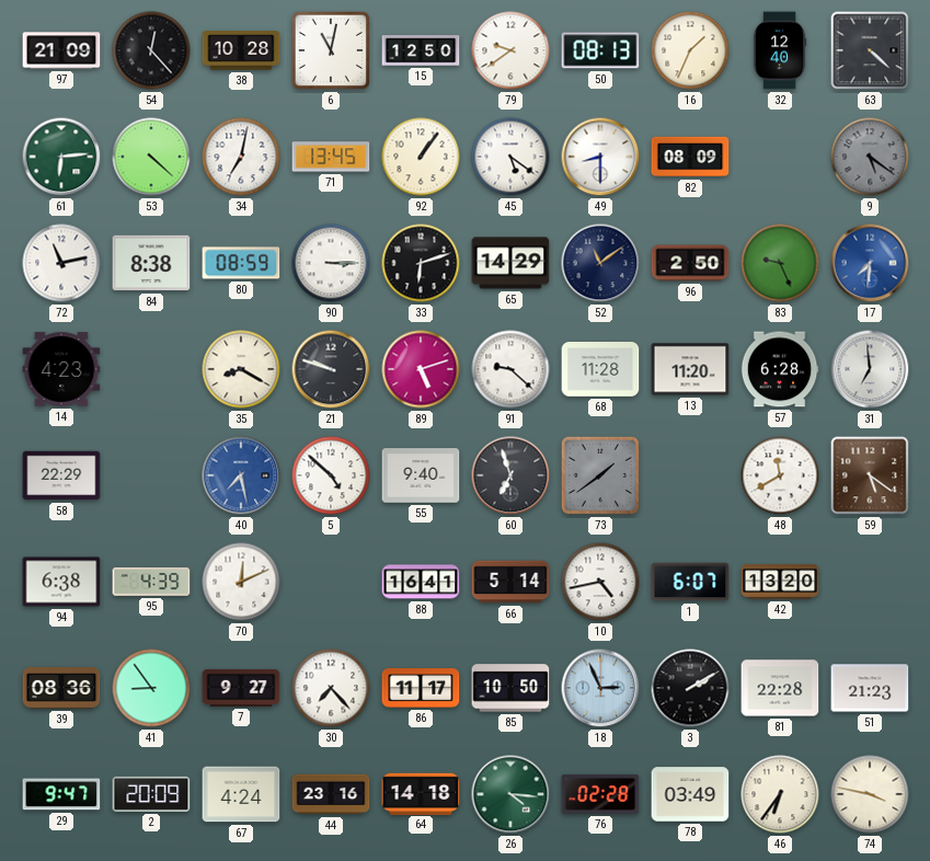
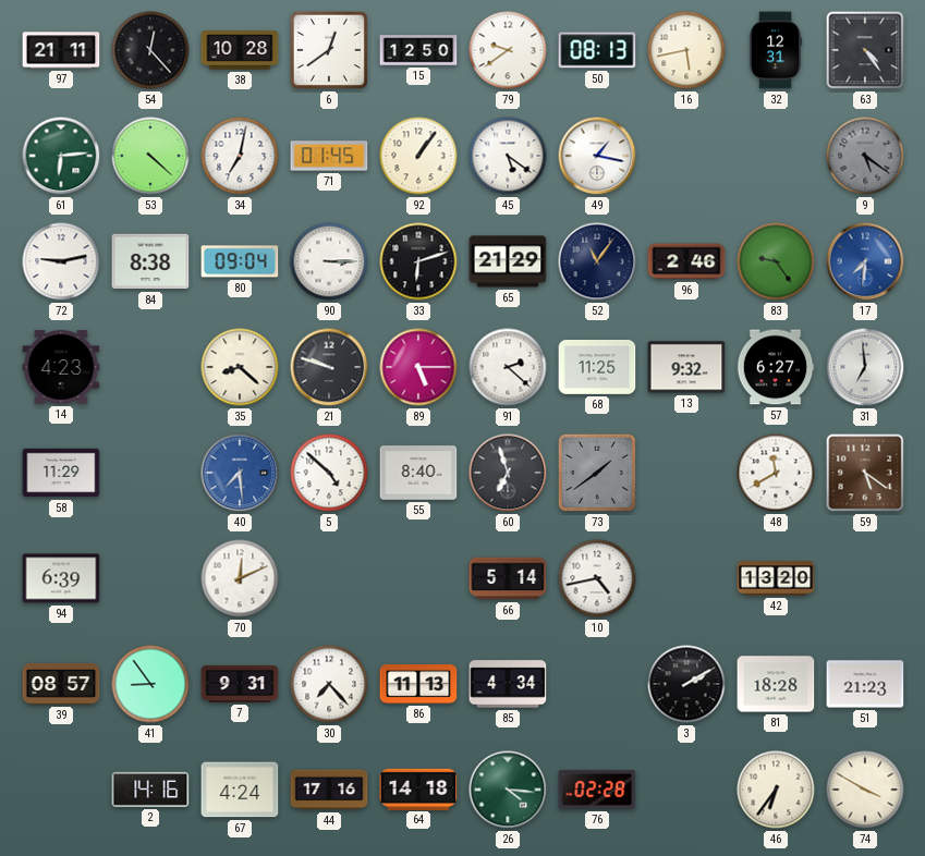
97: 21:09 -> 21:11
6: 11:02 -> 12:39
16: 1:34 -> 5:43
32: 12:40 -> 12:31
63: 4:22 -> 4:24
71: 13:45 -> 01:45
49: 8:30 -> 1:17
82: 08:09 -> none
72: 11:13 -> 9:13
80: 08:59 -> 09:04
65: 14:29 -> 21:29
52: 11:09 -> 11:06
96: 2:50 -> 2:46
83: 9:26 -> 9:24
35: 8:20 -> 8:22
89: 5:12 -> 5:15
91: 9:22 -> 2:22
68: 11:28 -> 11:25
13: 11:20 -> 9:32
57: 6:28 -> 6:27
58: 22:29 -> 11:29
40: 7:28 -> 7:29
55: 9:40 -> 8:40
94: 6:38 -> 6:39
95: 4:39 -> none
88: 16:41 -> none
1: 6:07 -> none
39: 08:36 -> 08:57
7: 9:27 -> 9:31
86: 11:17 -> 11:13
85: 10:50 -> 4:34
18: 2:56 -> none
81: 22:28 -> 18:28
29: 9:47 -> none
2: 20:09 -> 14:16
44: 23:16 -> 17:16
78: 03:49 -> none
74: 3:47 -> 3:50
